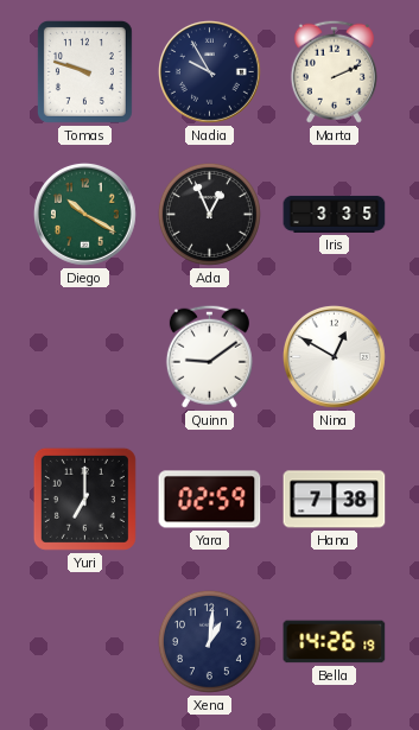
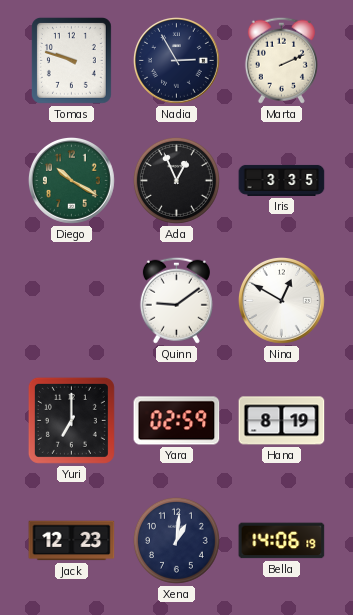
Nadia: 9:55 -> 2:55
Hana: 7:38 -> 8:19
Jack: none -> 12:23
Bella: 14:26 -> 14:06
